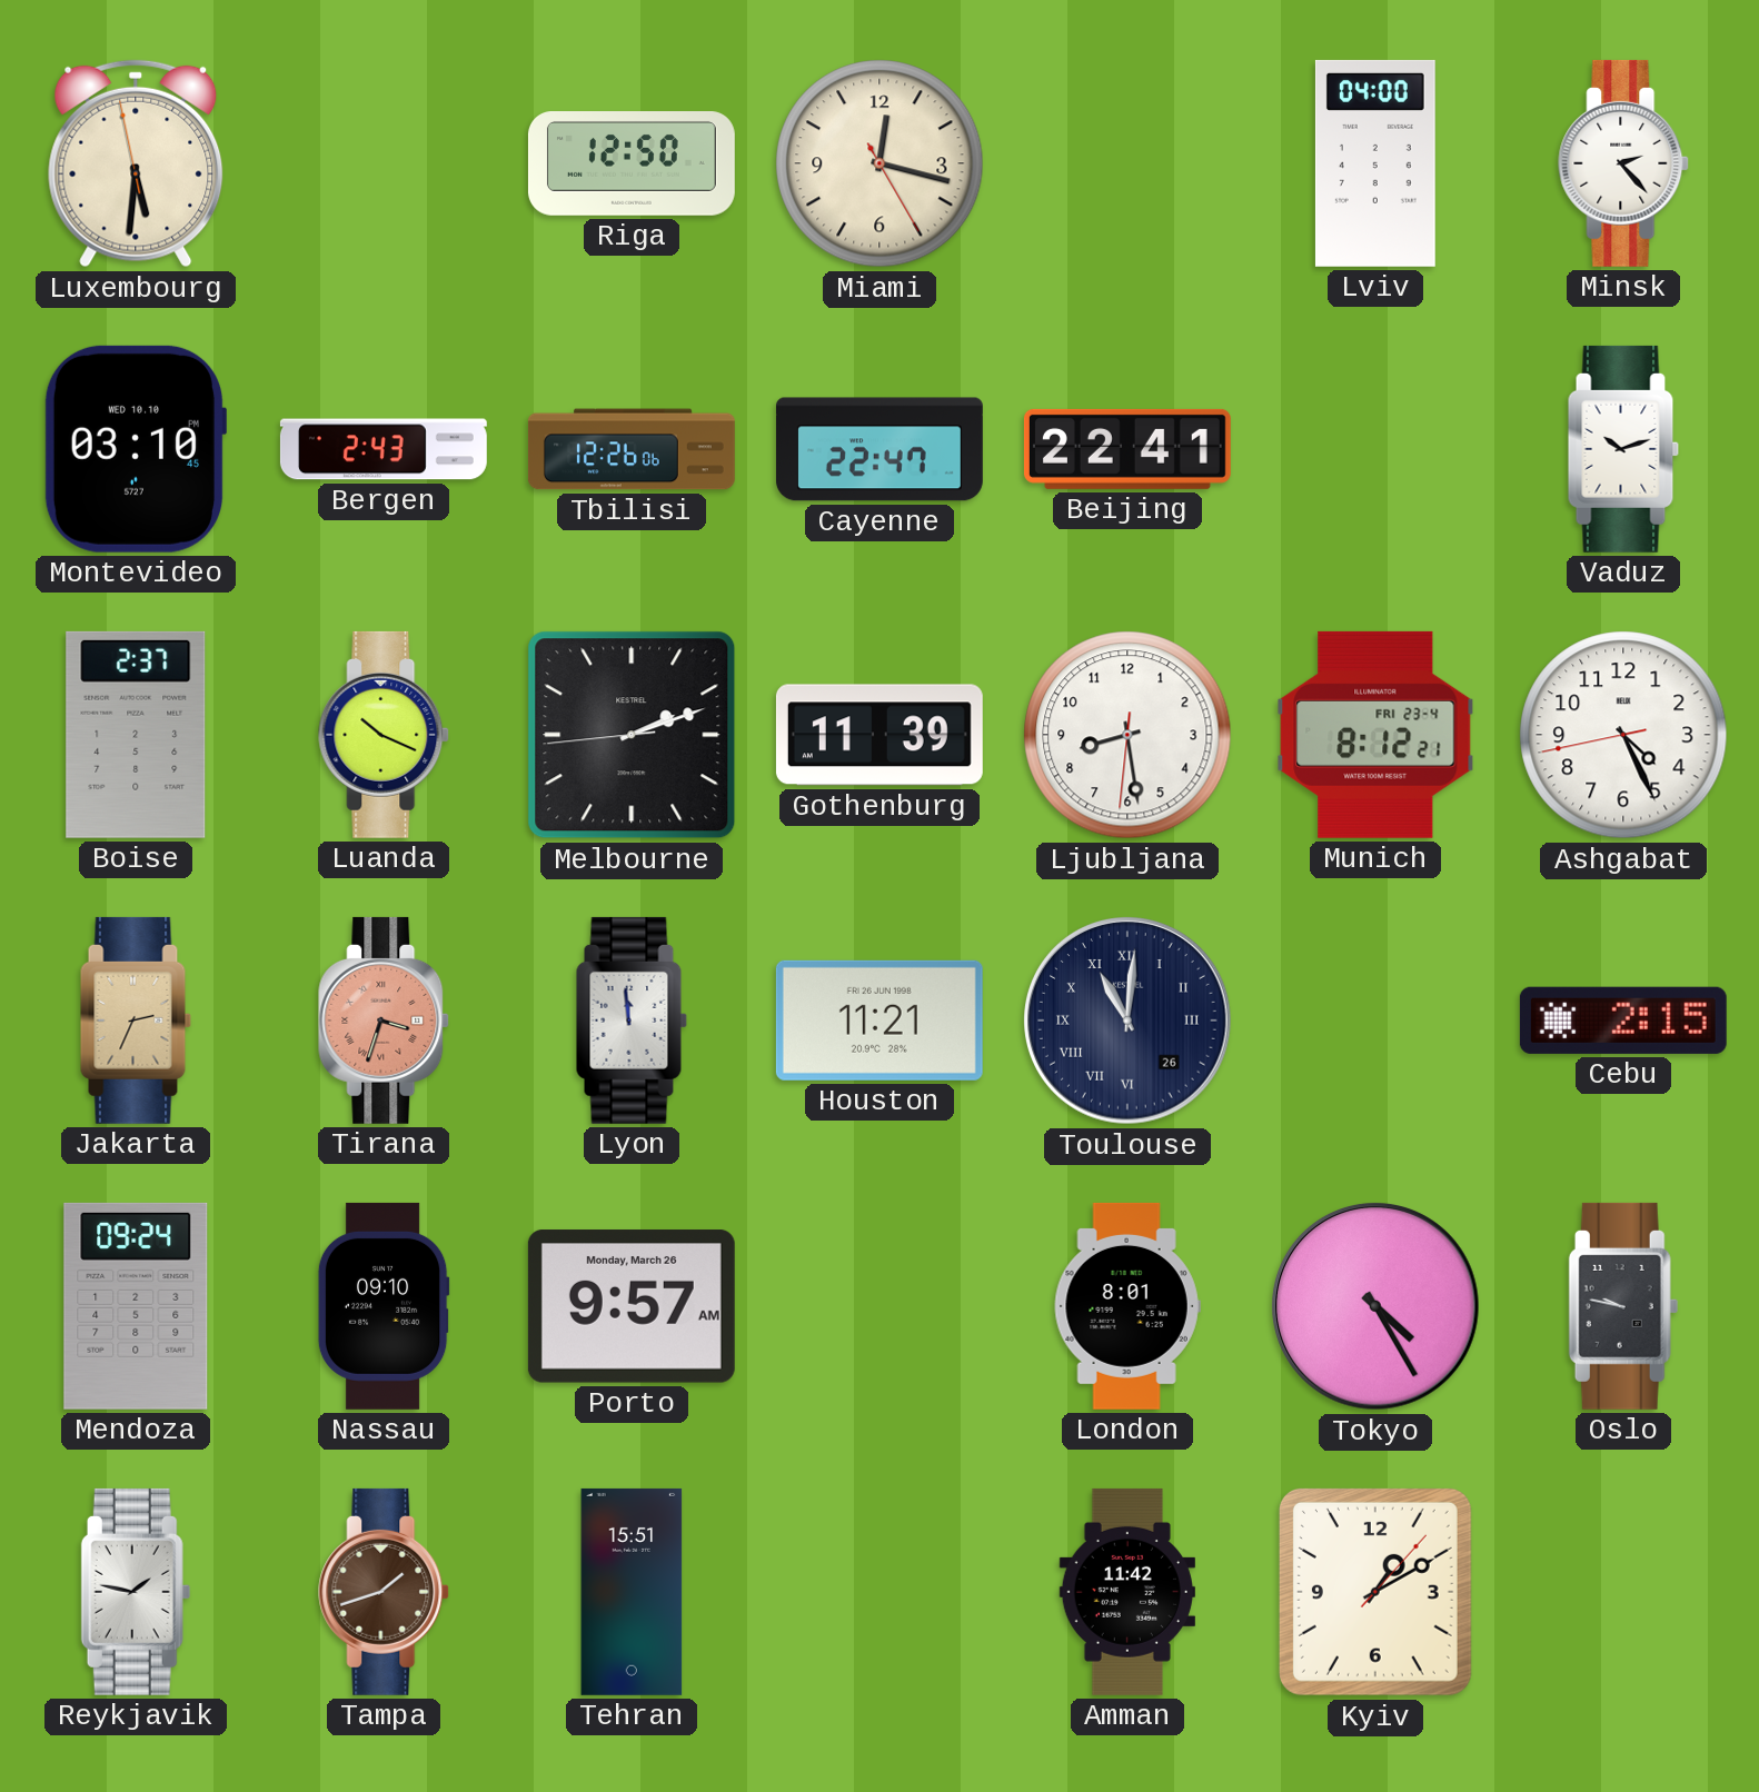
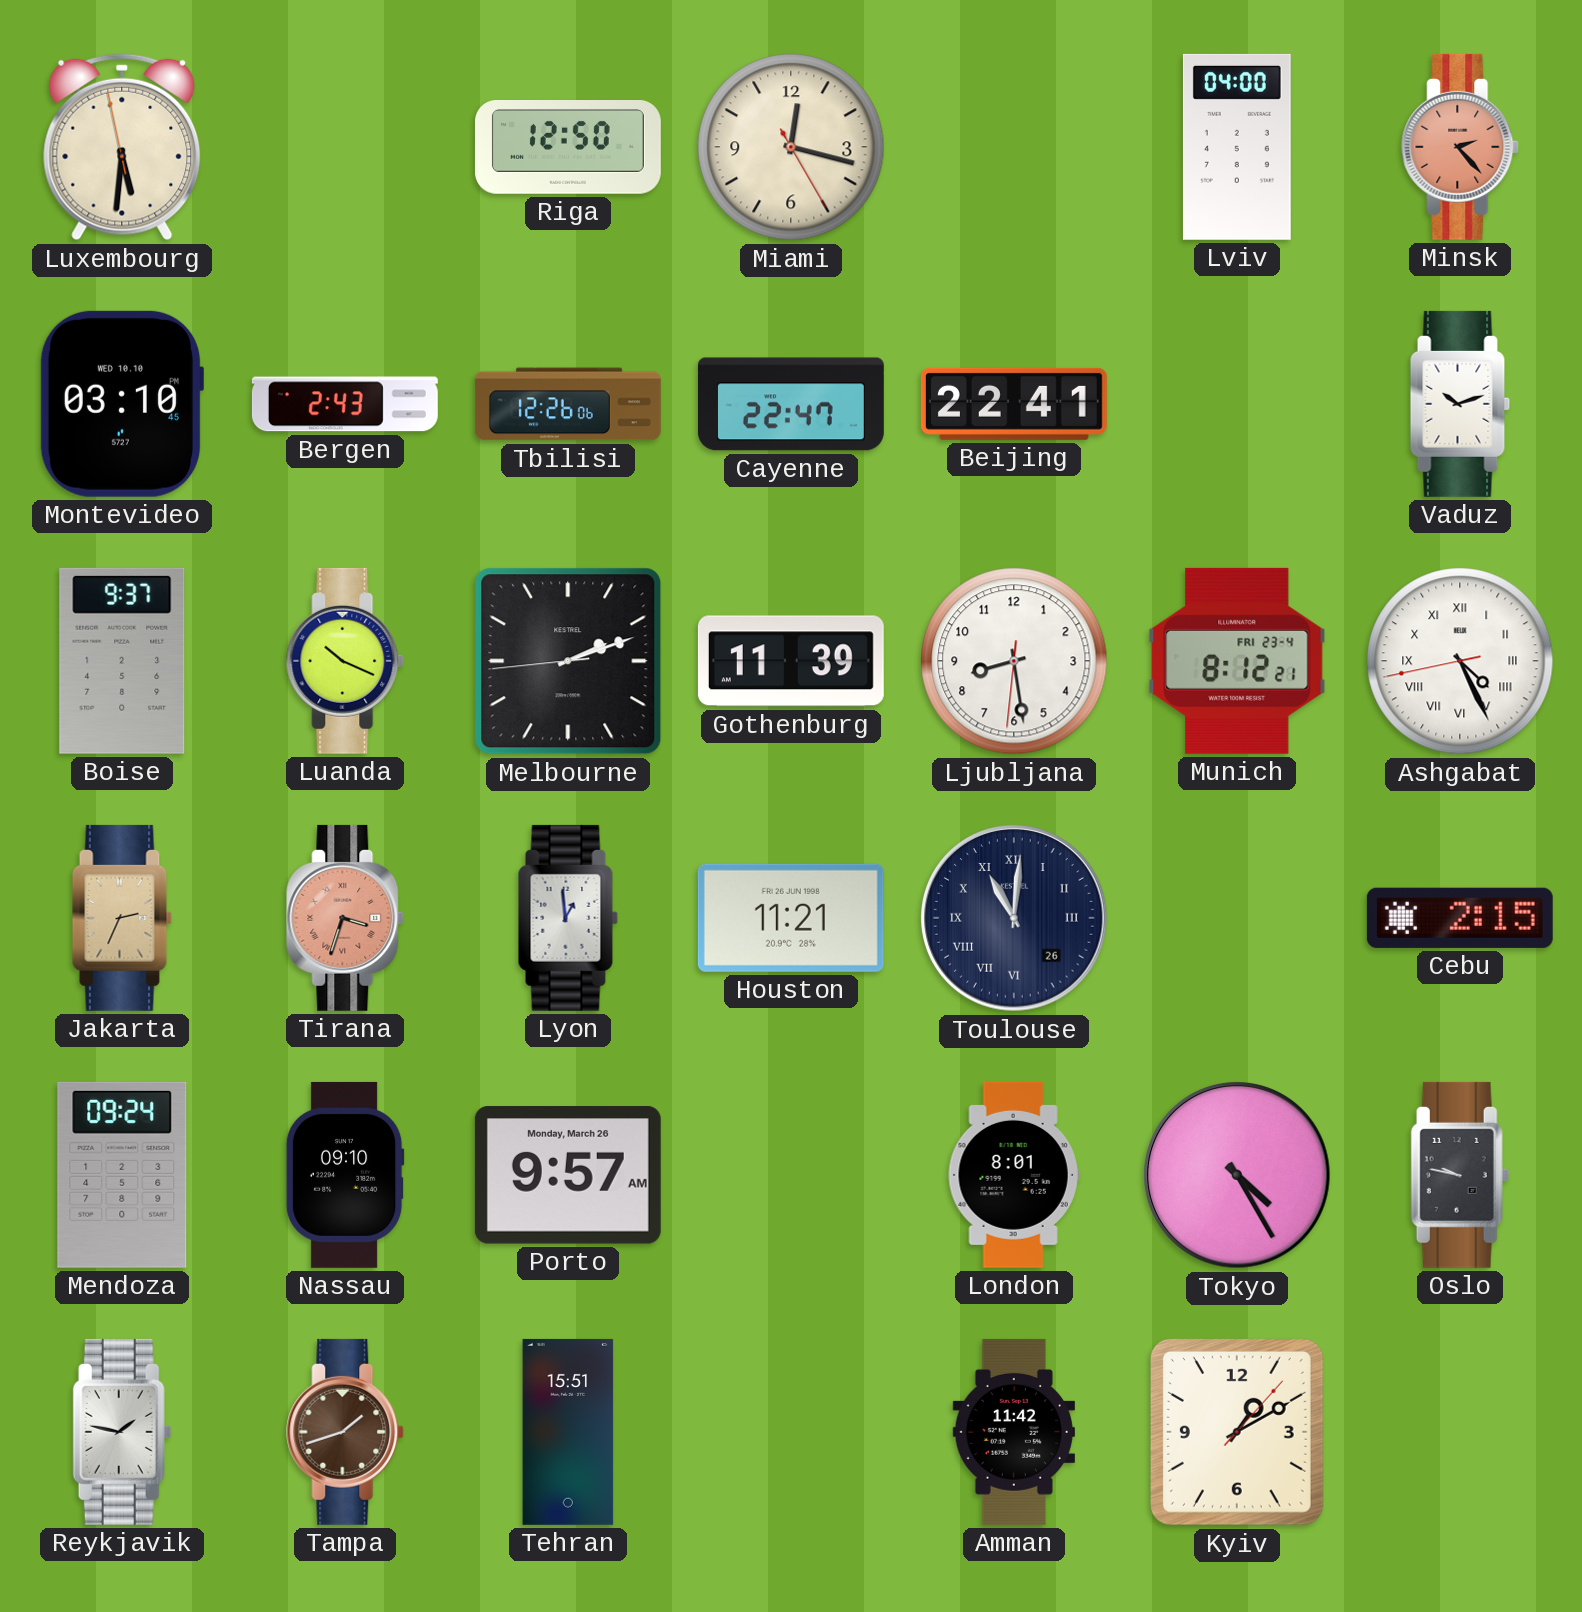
Minsk dial: white -> salmon
Boise: 2:37 -> 9:37
Ashgabat numerals: Arabic -> Roman
Lyon: 11:59 -> 12:59
